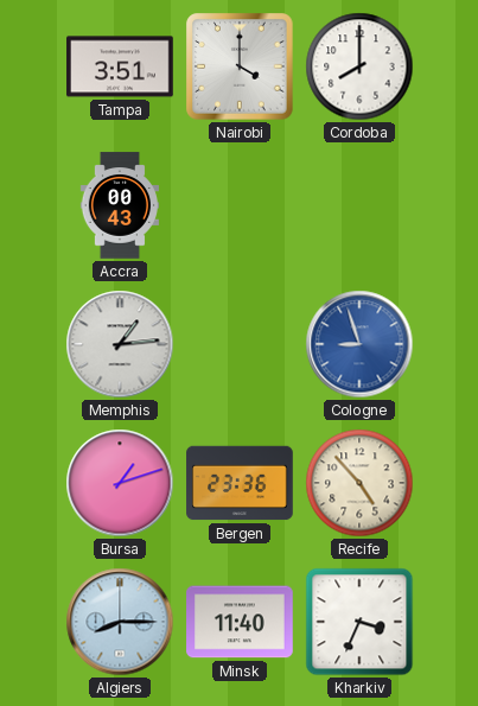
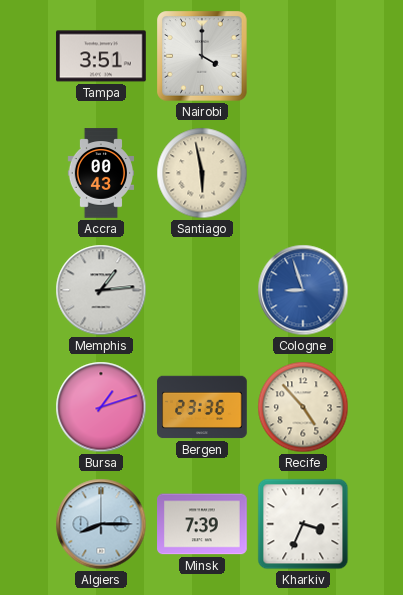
Cordoba: 8:00 -> none
Santiago: none -> 5:58
Minsk: 11:40 -> 7:39
